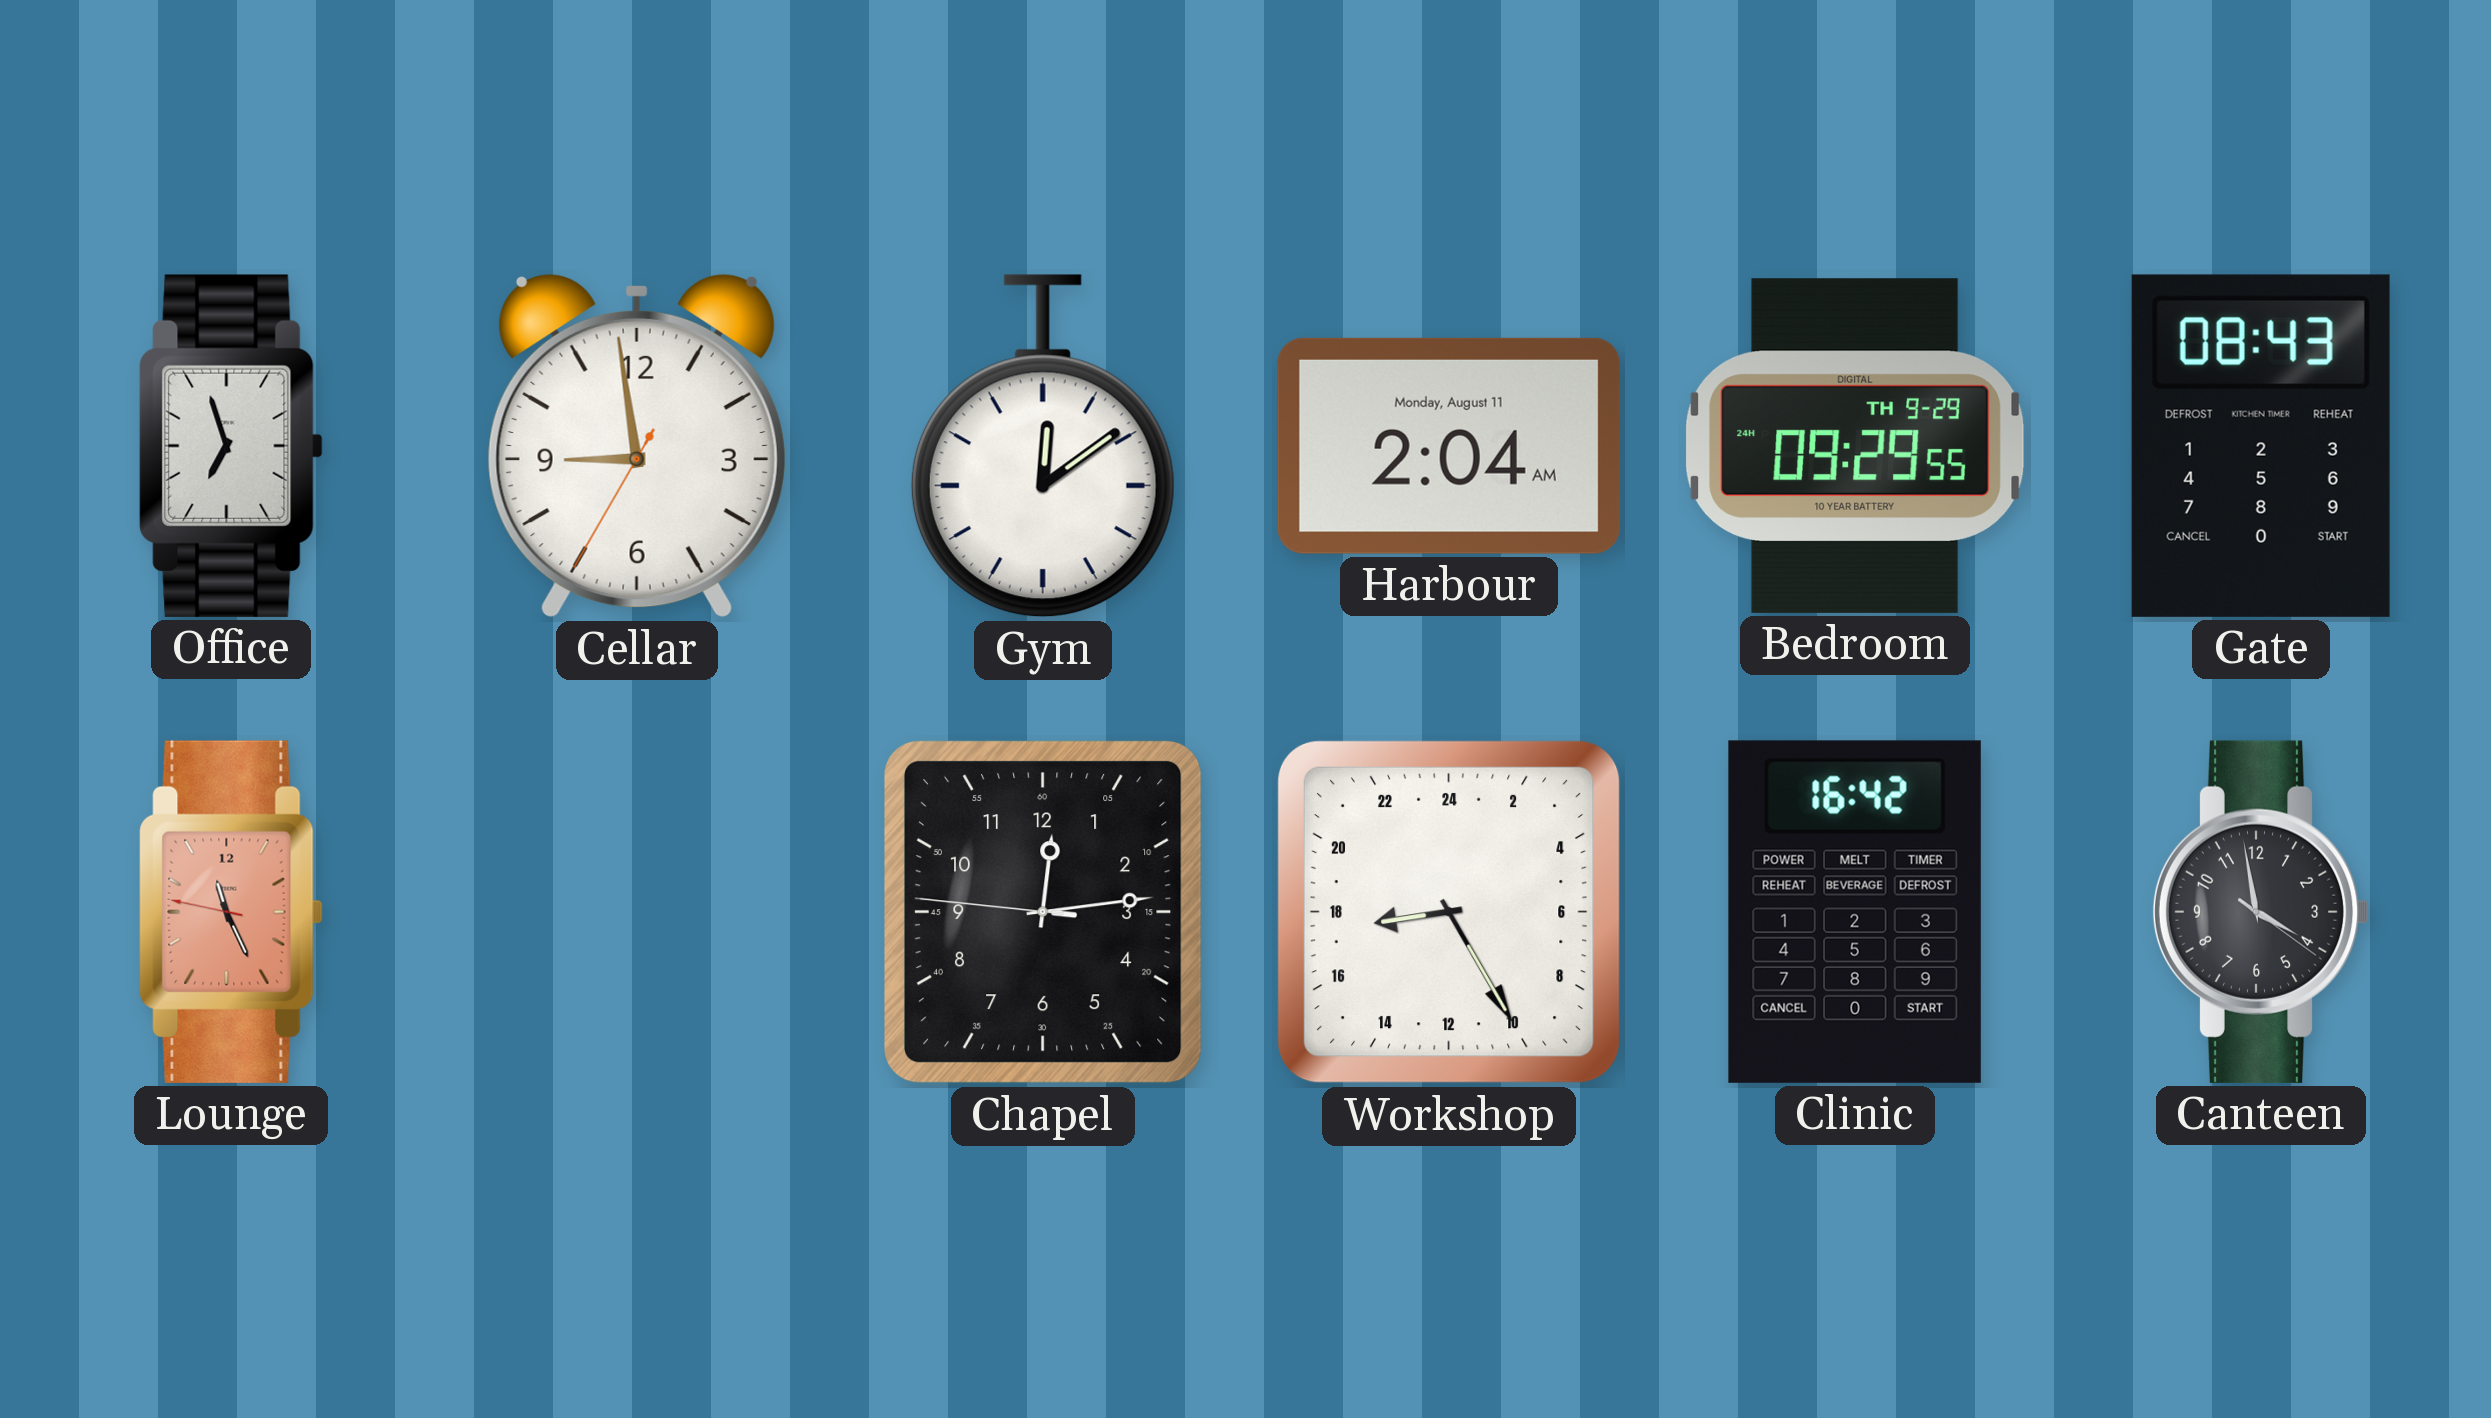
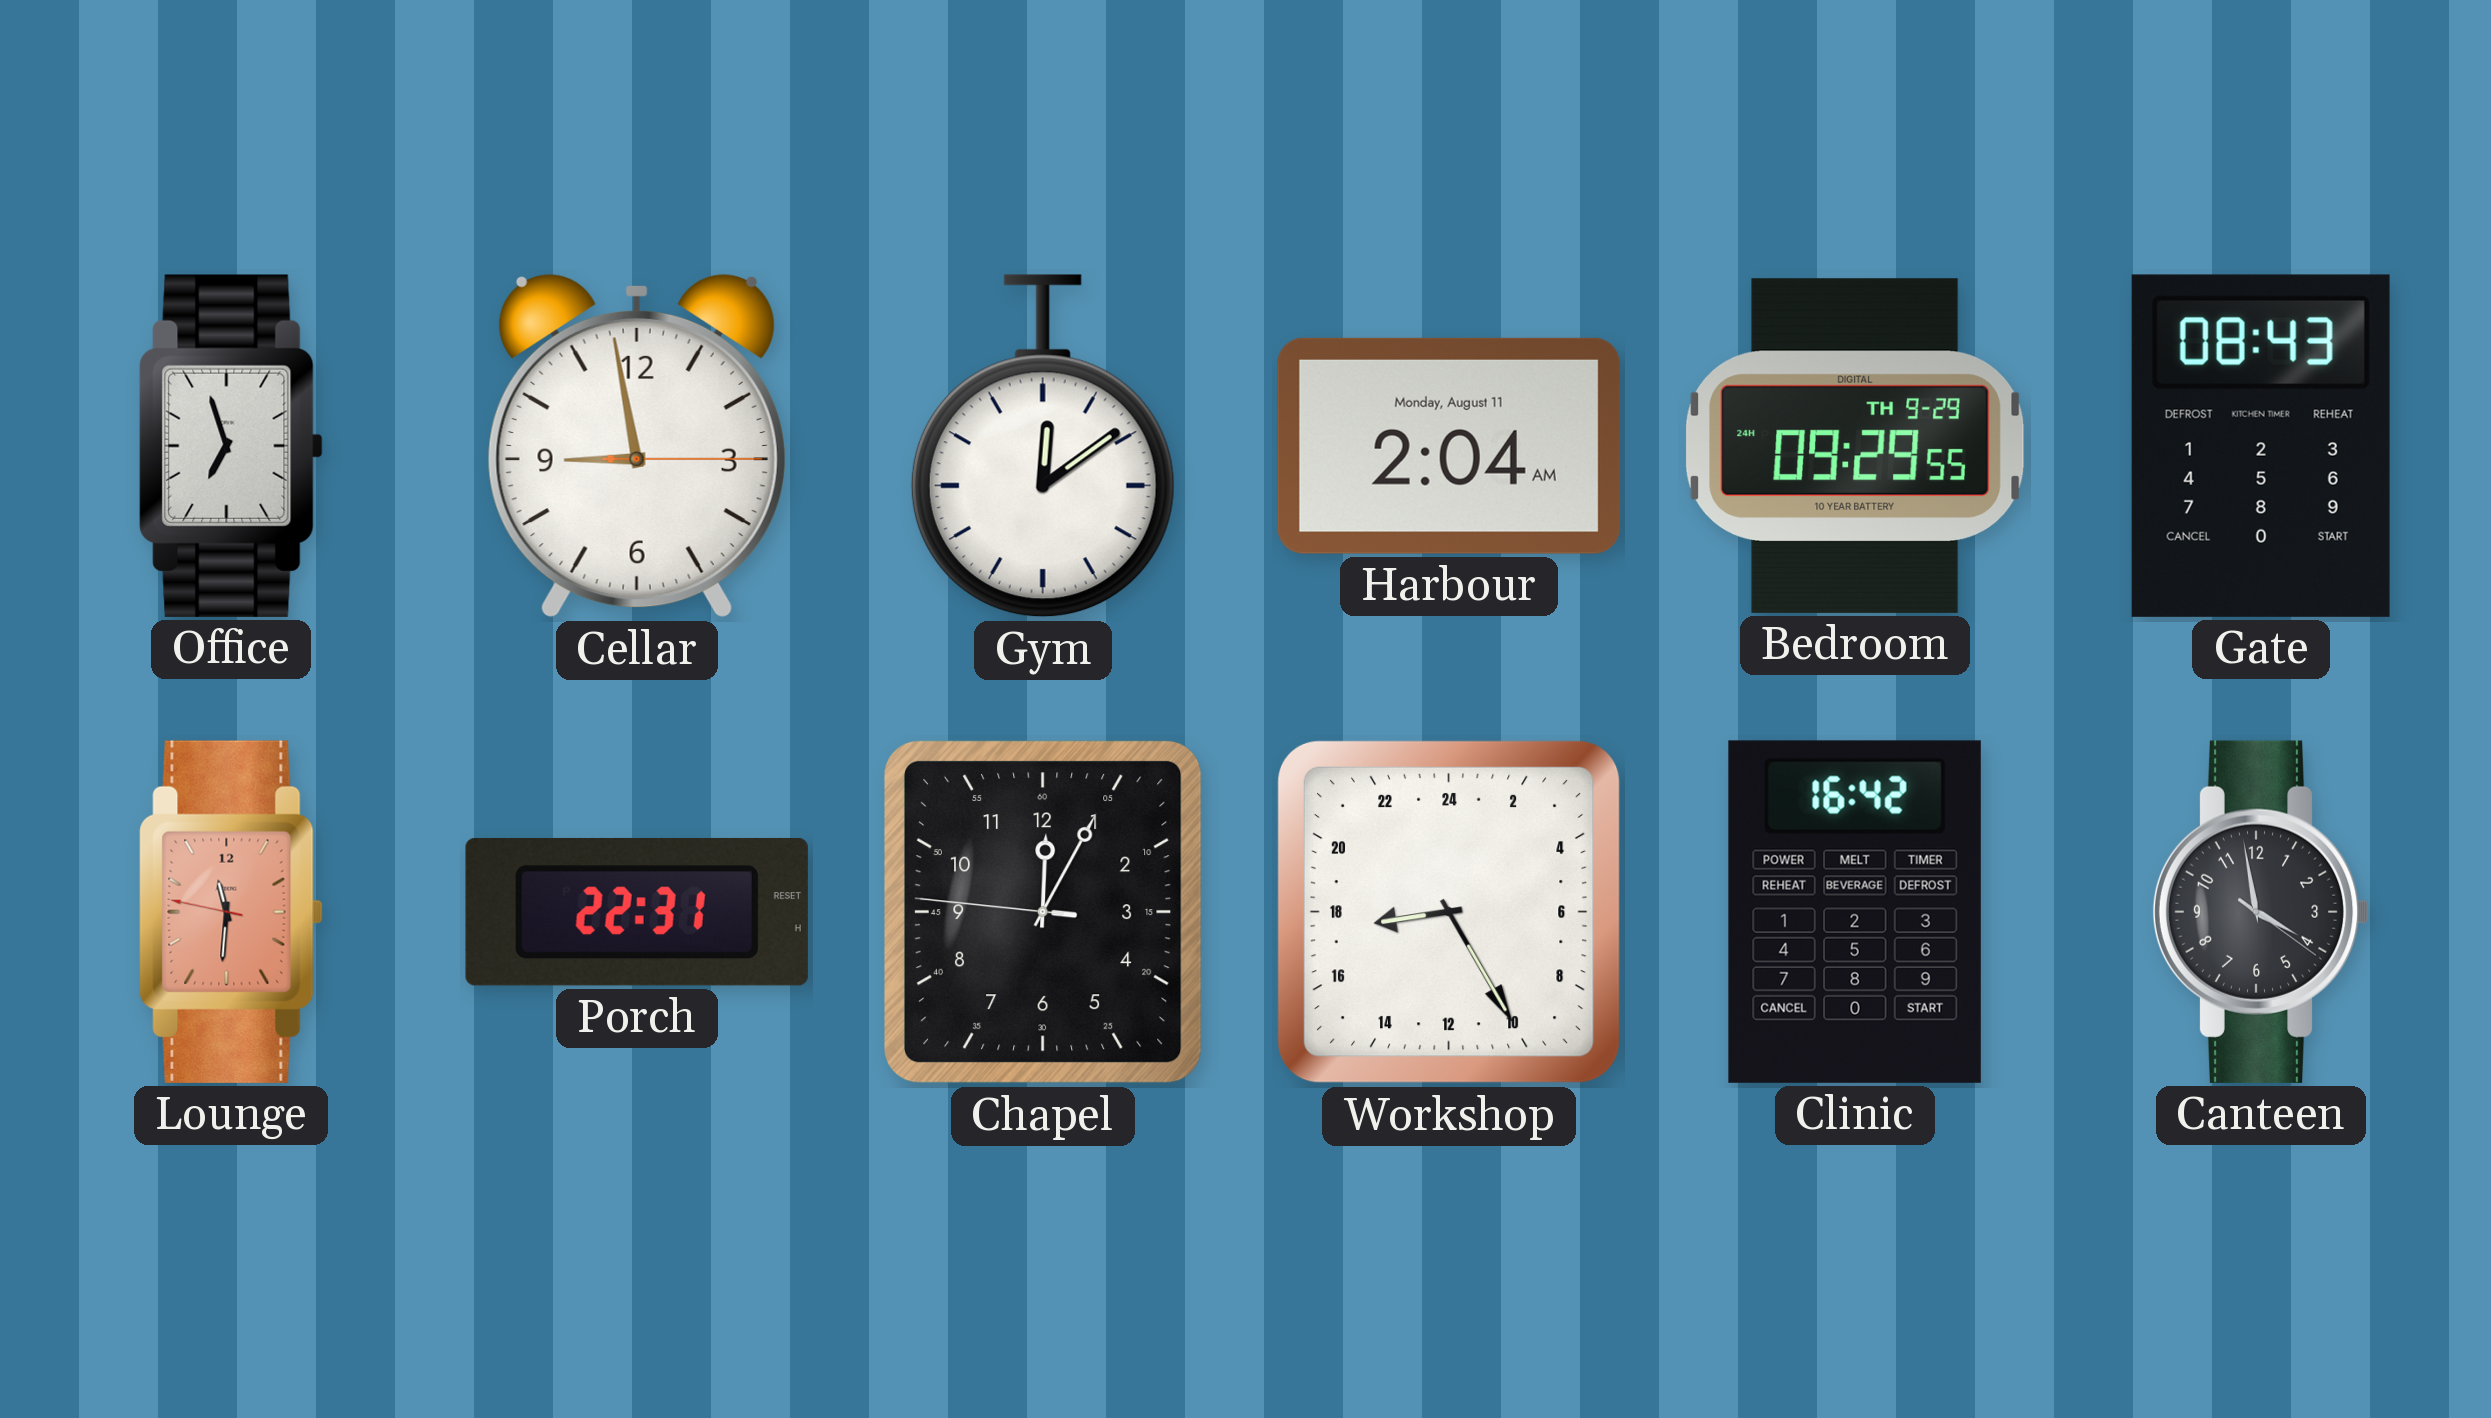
Cellar: 8:58:35 -> 8:58:15
Lounge: 11:25 -> 11:30
Porch: none -> 22:31
Chapel: 12:13 -> 12:04
